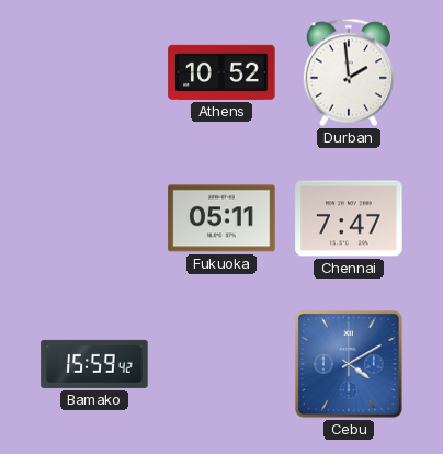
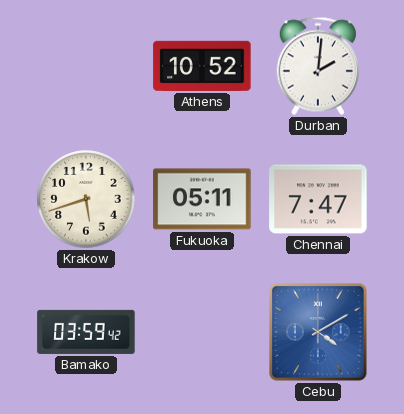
Durban: 1:59 -> 2:01
Krakow: none -> 5:42
Bamako: 15:59 -> 03:59
